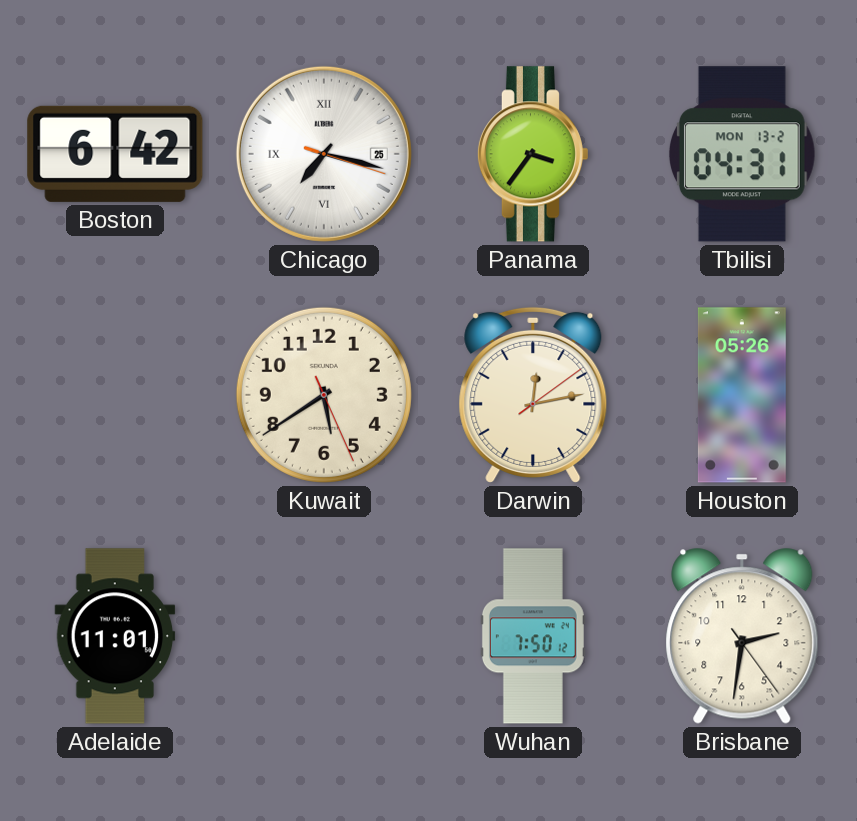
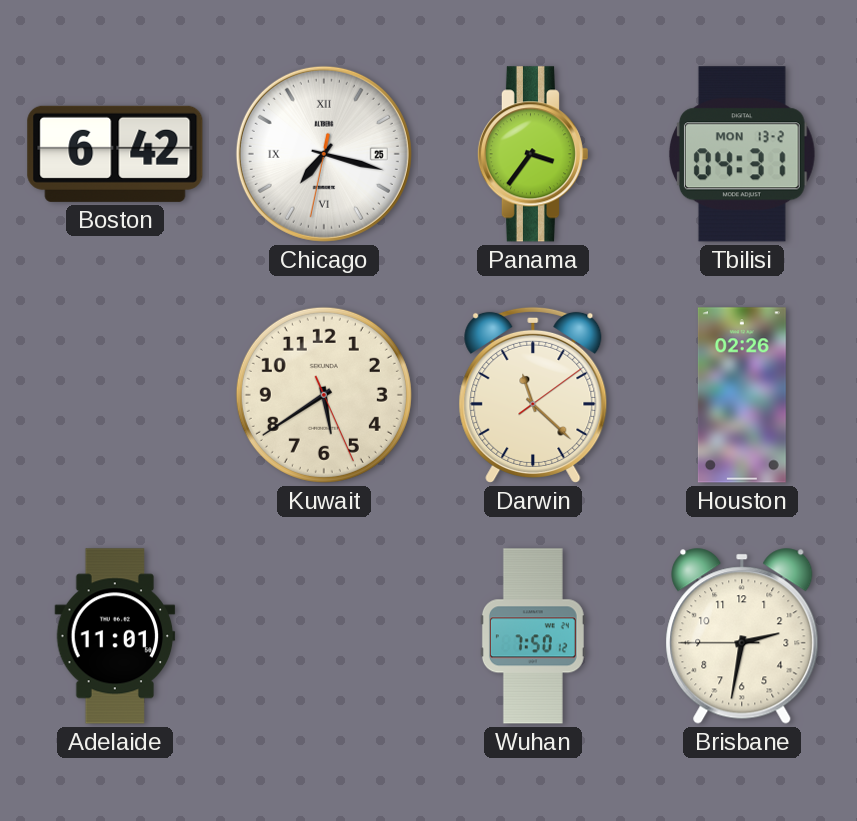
Chicago: 7:17:18 -> 7:17:32
Darwin: 12:13 -> 11:22
Houston: 05:26 -> 02:26
Brisbane: 2:31:24 -> 2:31:45
